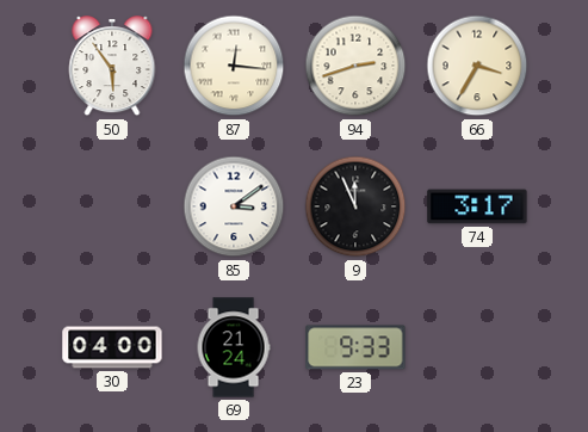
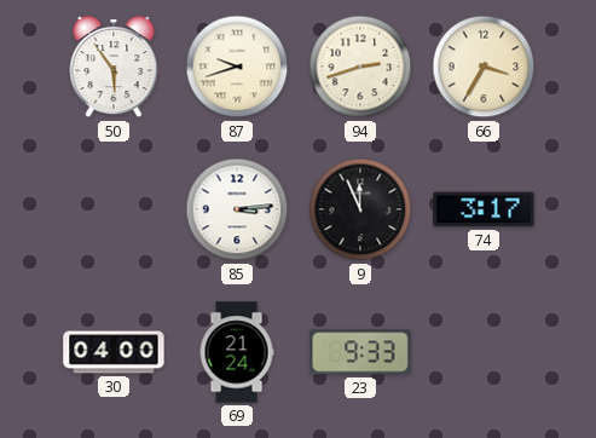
87: 12:16 -> 9:42
85: 3:09 -> 3:14
